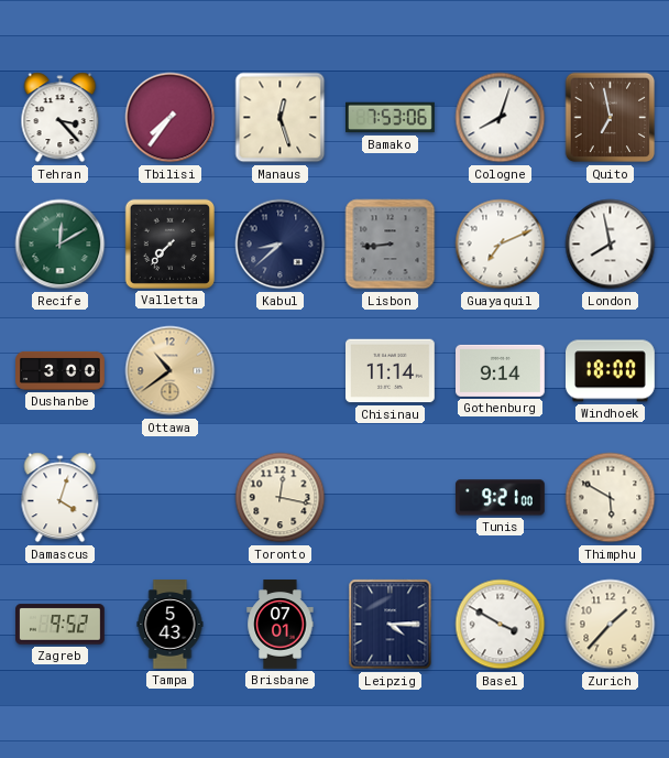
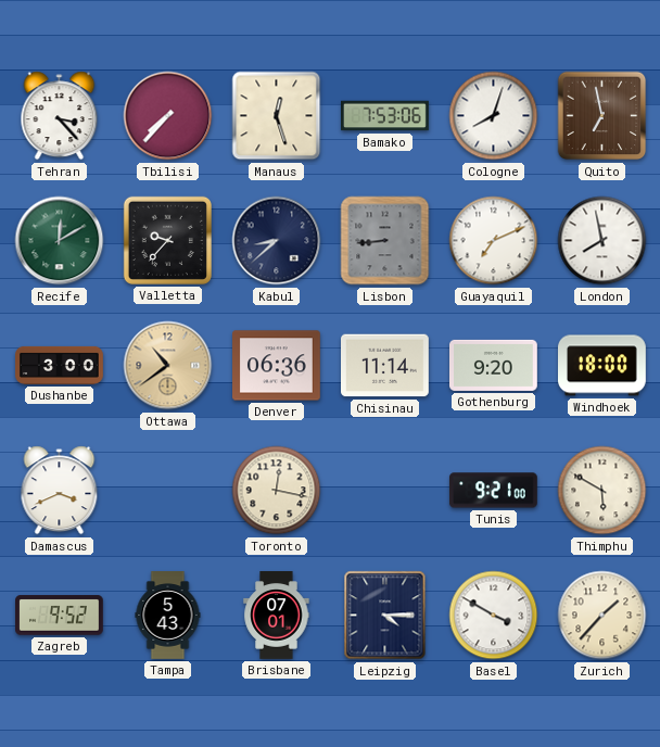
Tbilisi: 7:36 -> 7:37
Valletta: 7:37 -> 9:37
Denver: none -> 06:36
Gothenburg: 9:14 -> 9:20
Damascus: 4:03 -> 3:41
